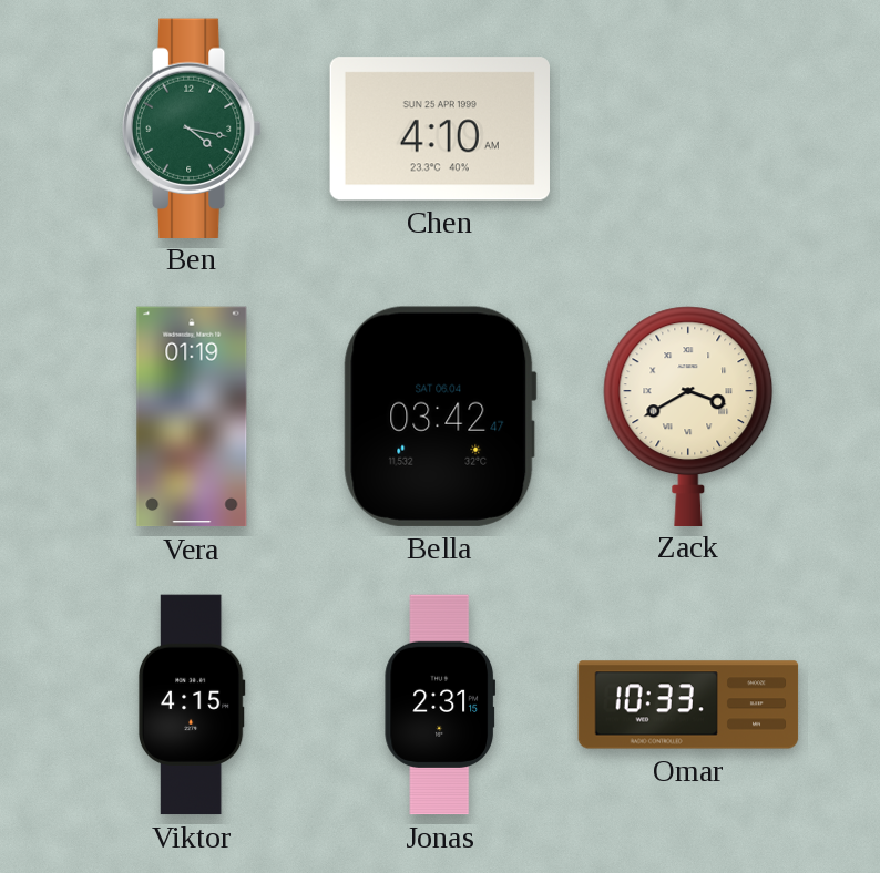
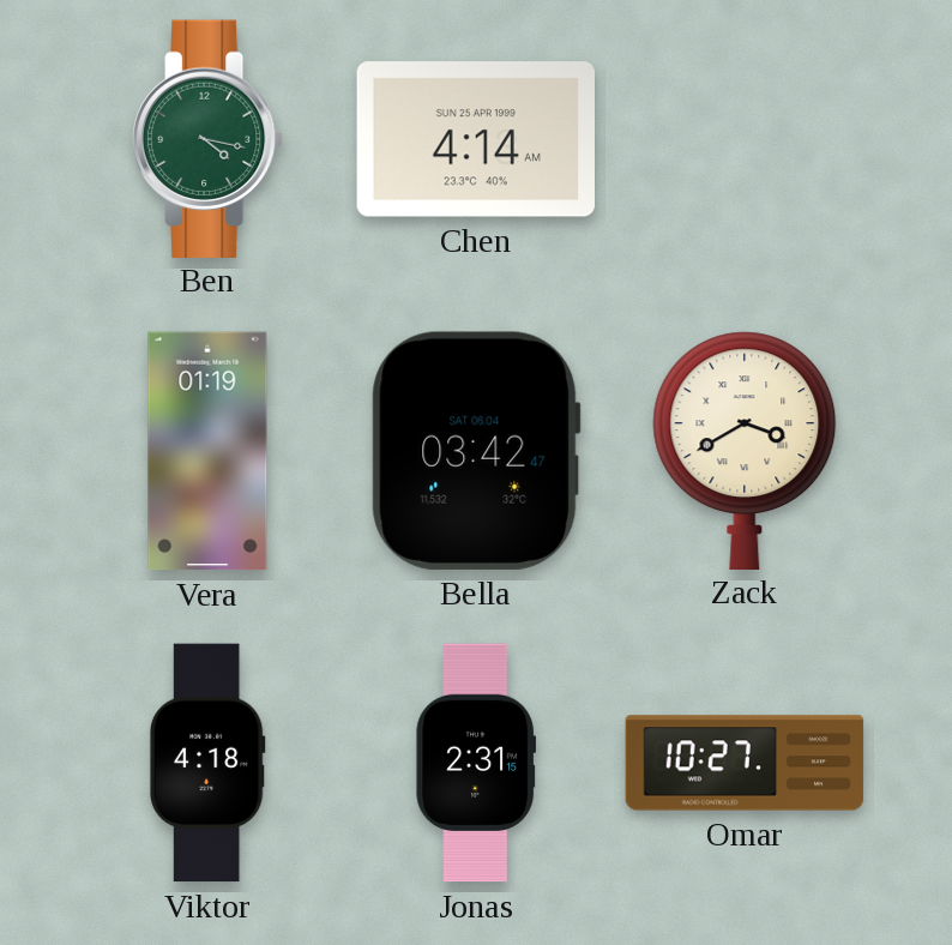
Chen: 4:10 -> 4:14
Viktor: 4:15 -> 4:18
Omar: 10:33 -> 10:27
